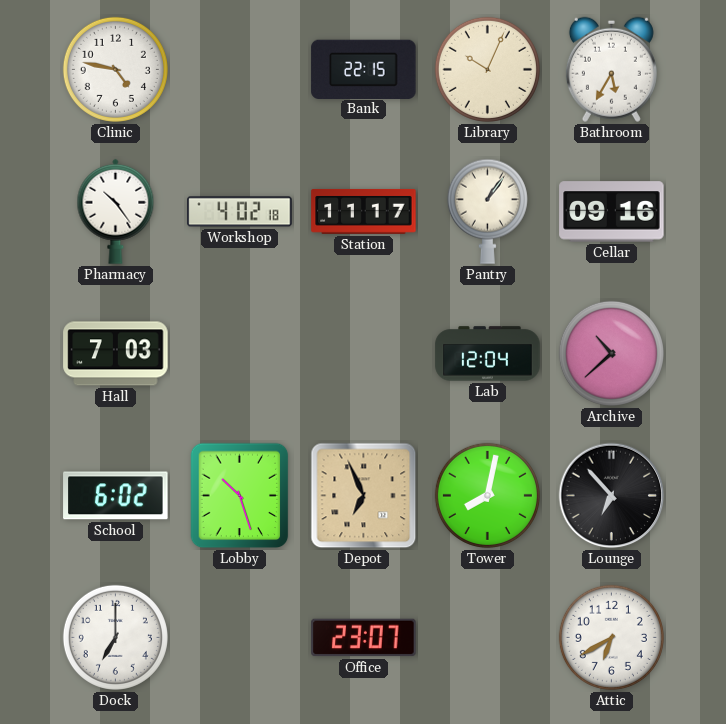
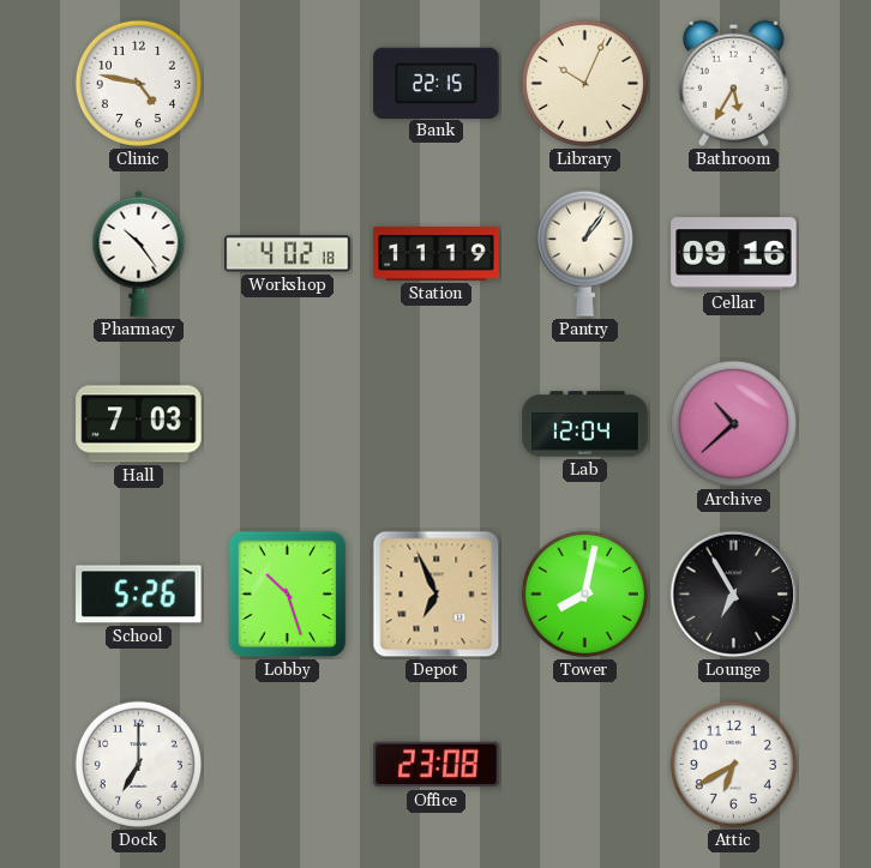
Station: 11:17 -> 11:19
School: 6:02 -> 5:26
Lounge: 6:53 -> 6:55
Office: 23:07 -> 23:08
